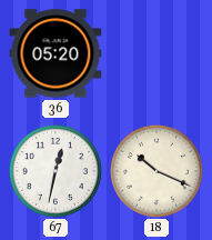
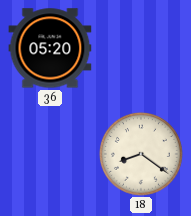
67: 12:32 -> none
18: 10:19 -> 8:21
